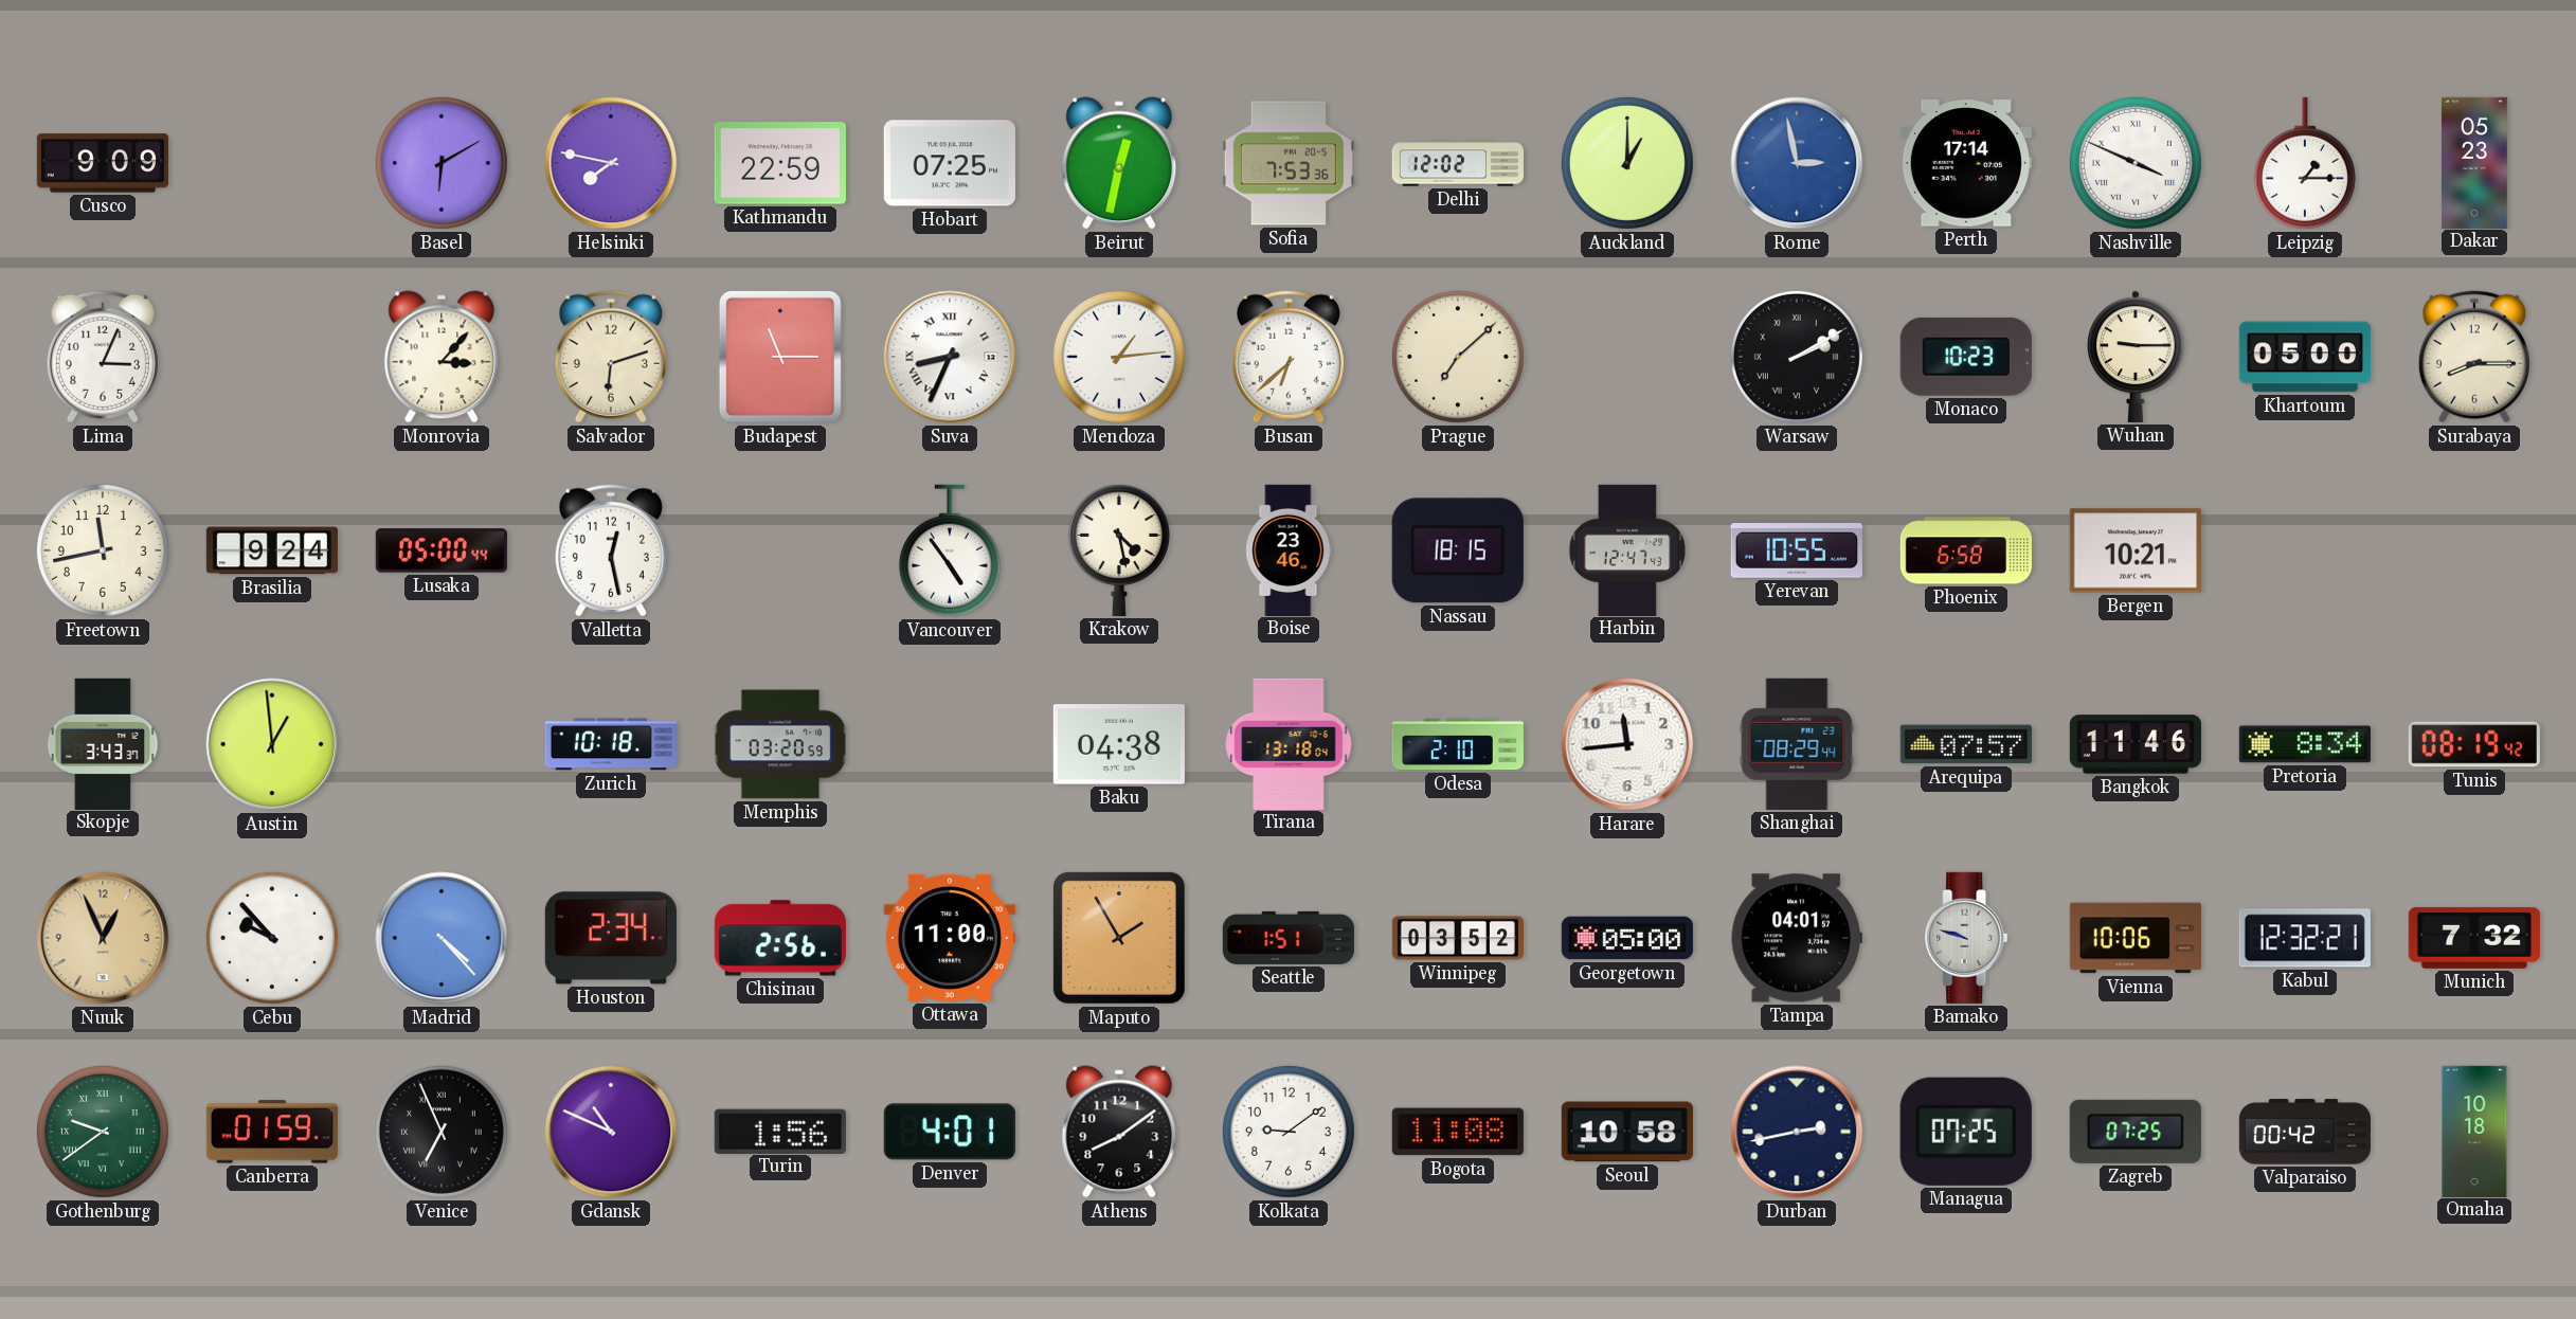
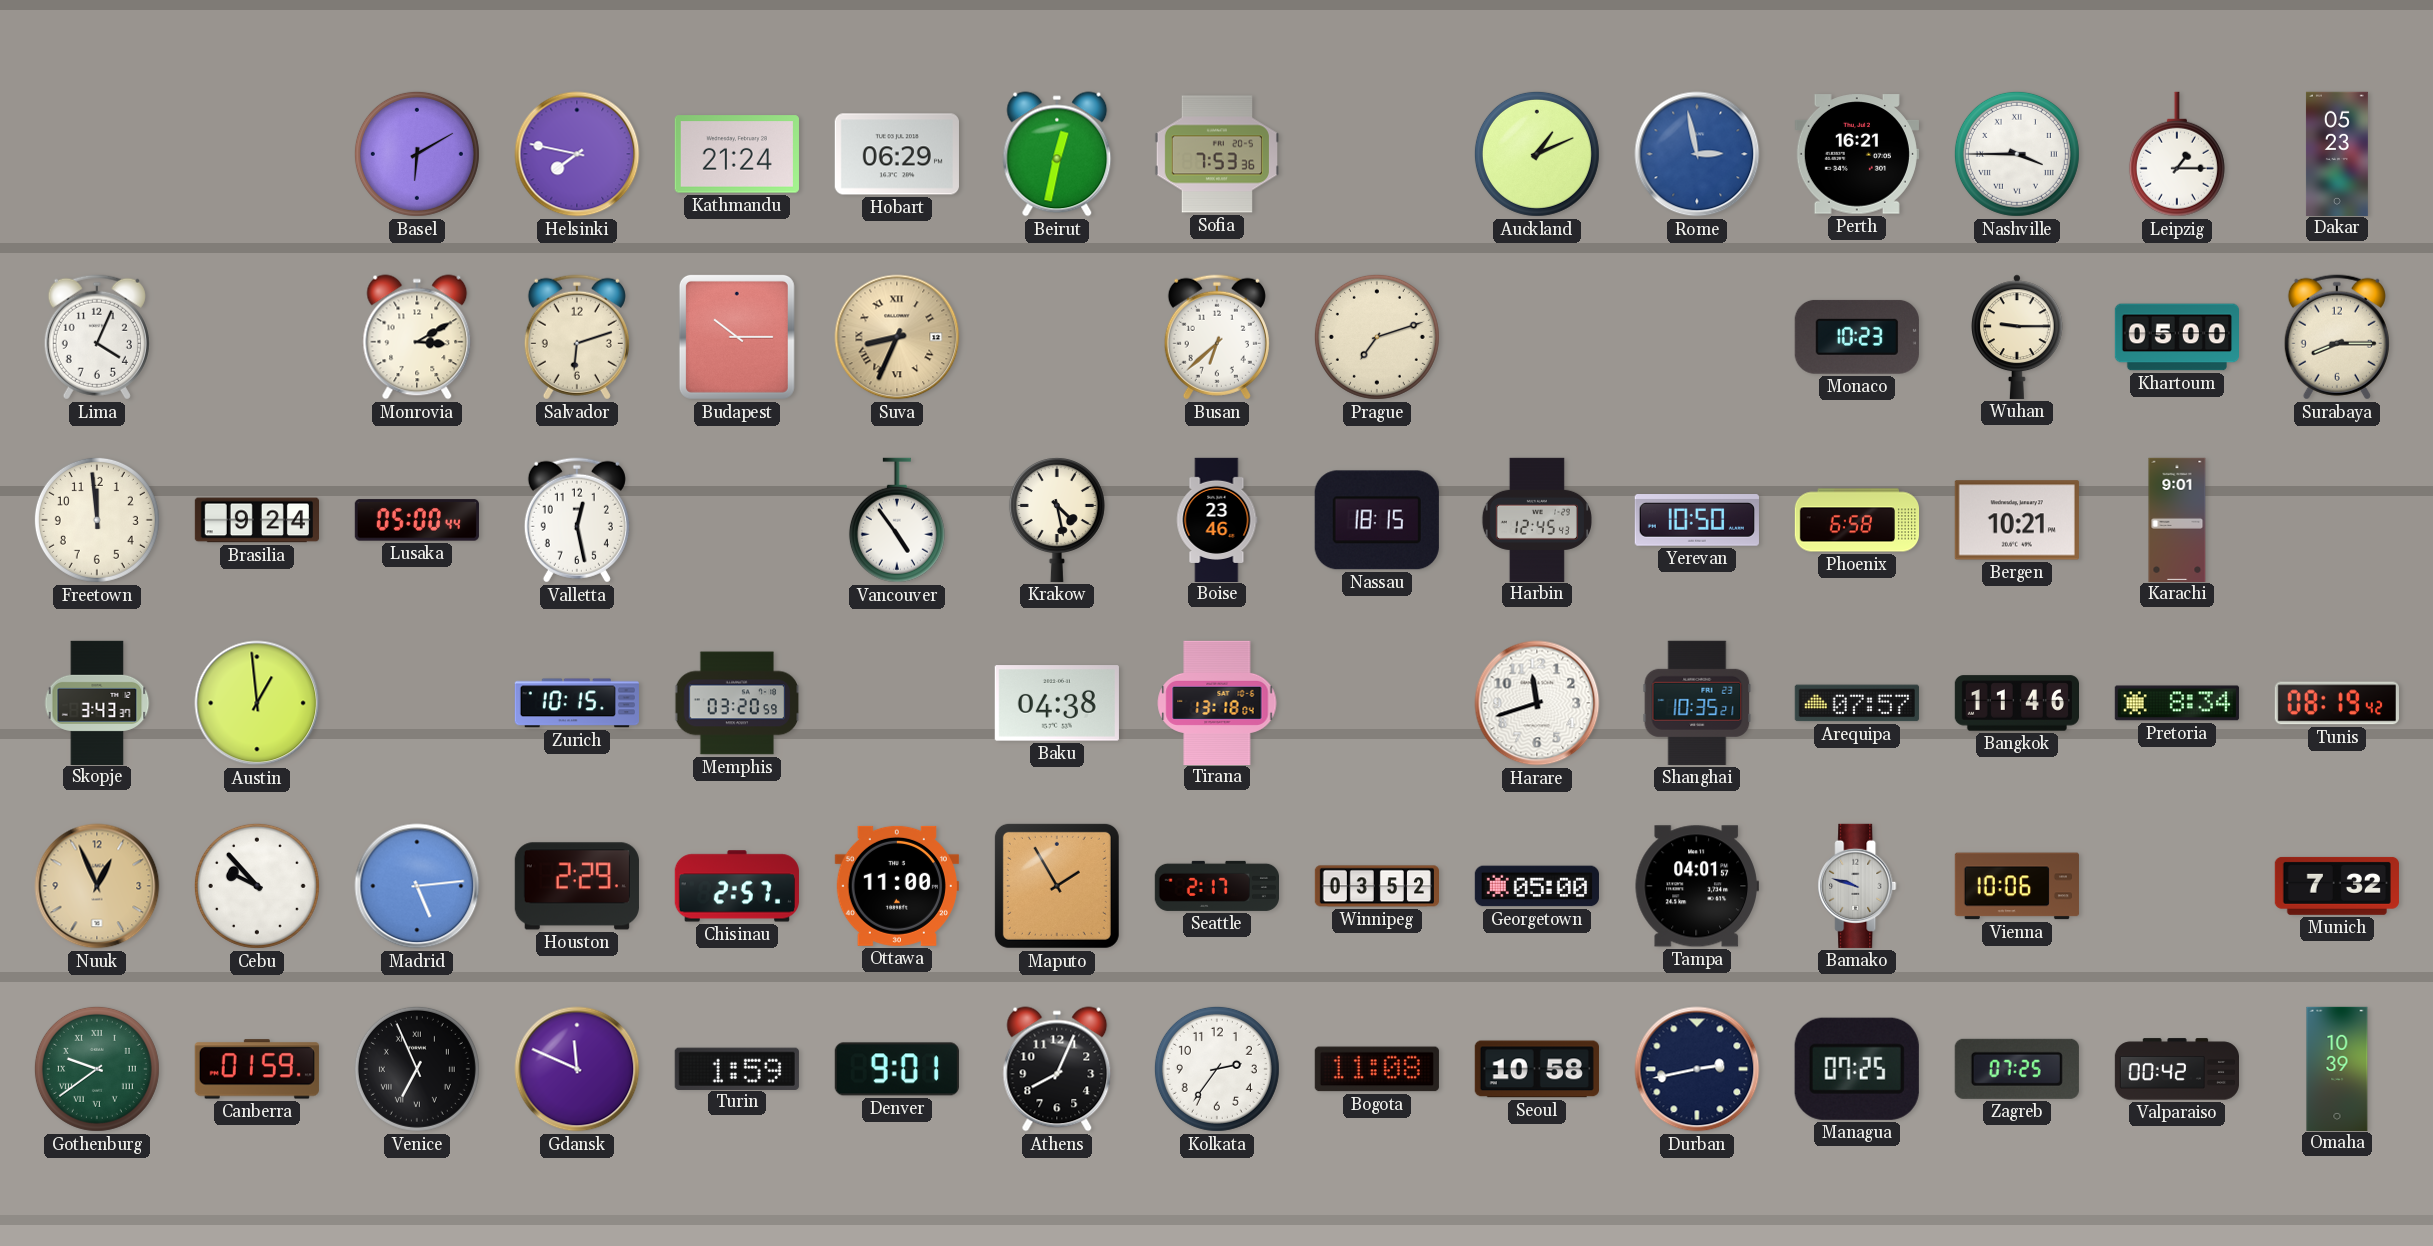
Cusco: 9:09 -> none
Kathmandu: 22:59 -> 21:24
Hobart: 07:25 -> 06:29
Delhi: 12:02 -> none
Auckland: 1:00 -> 1:11
Perth: 17:14 -> 16:21
Nashville: 3:49 -> 3:45
Lima: 3:04 -> 4:04
Monrovia: 3:07 -> 3:10
Budapest: 11:15 -> 10:15
Suva dial: white -> champagne
Mendoza: 1:14 -> none
Prague: 7:08 -> 7:12
Warsaw: 2:10 -> none
Freetown: 11:43 -> 11:59
Harbin: 12:47 -> 12:45
Yerevan: 10:55 -> 10:50
Karachi: none -> 9:01
Zurich: 10:18 -> 10:15
Odesa: 2:10 -> none
Harare: 11:44 -> 11:42
Shanghai: 08:29 -> 10:35
Madrid: 4:23 -> 5:14
Houston: 2:34 -> 2:29
Chisinau: 2:56 -> 2:57
Seattle: 1:51 -> 2:17
Kabul: 12:32 -> none
Gdansk: 10:49 -> 11:49
Turin: 1:56 -> 1:59
Denver: 4:01 -> 9:01
Athens: 8:09 -> 8:04
Kolkata: 9:09 -> 2:36
Omaha: 10:18 -> 10:39
